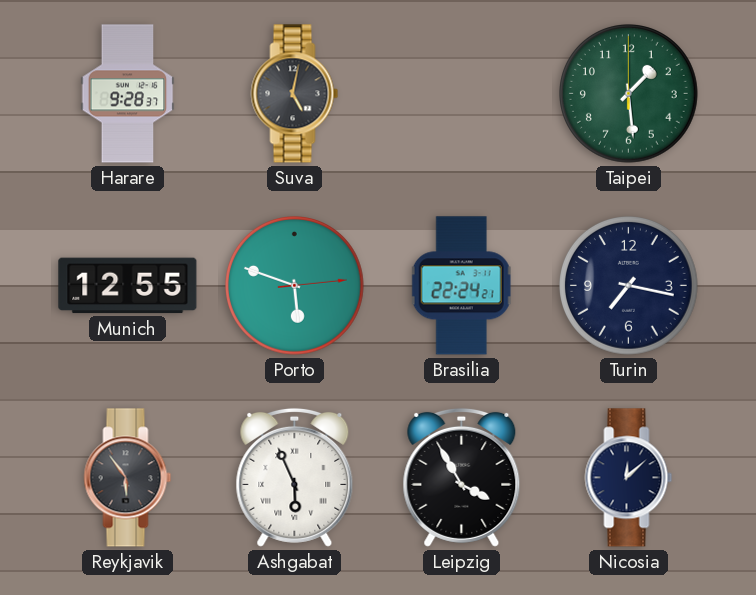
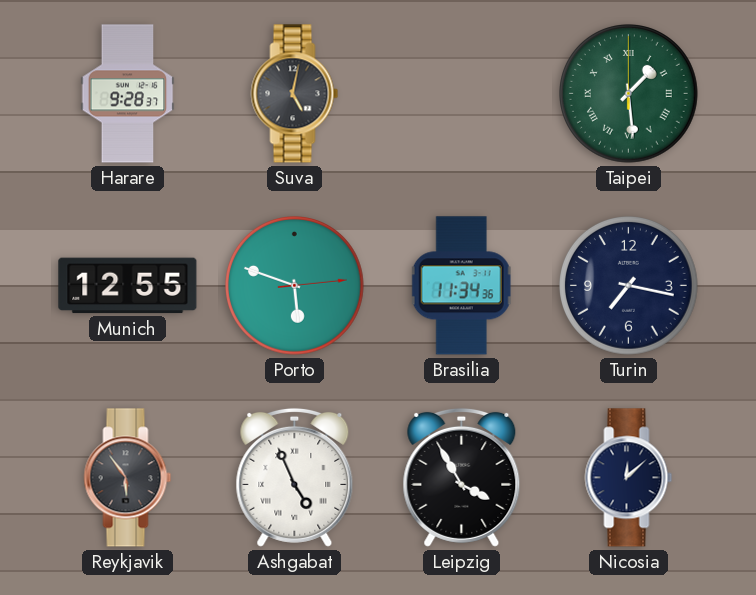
Taipei numerals: Arabic -> Roman
Brasilia: 22:24 -> 11:34
Ashgabat: 5:56 -> 4:56
